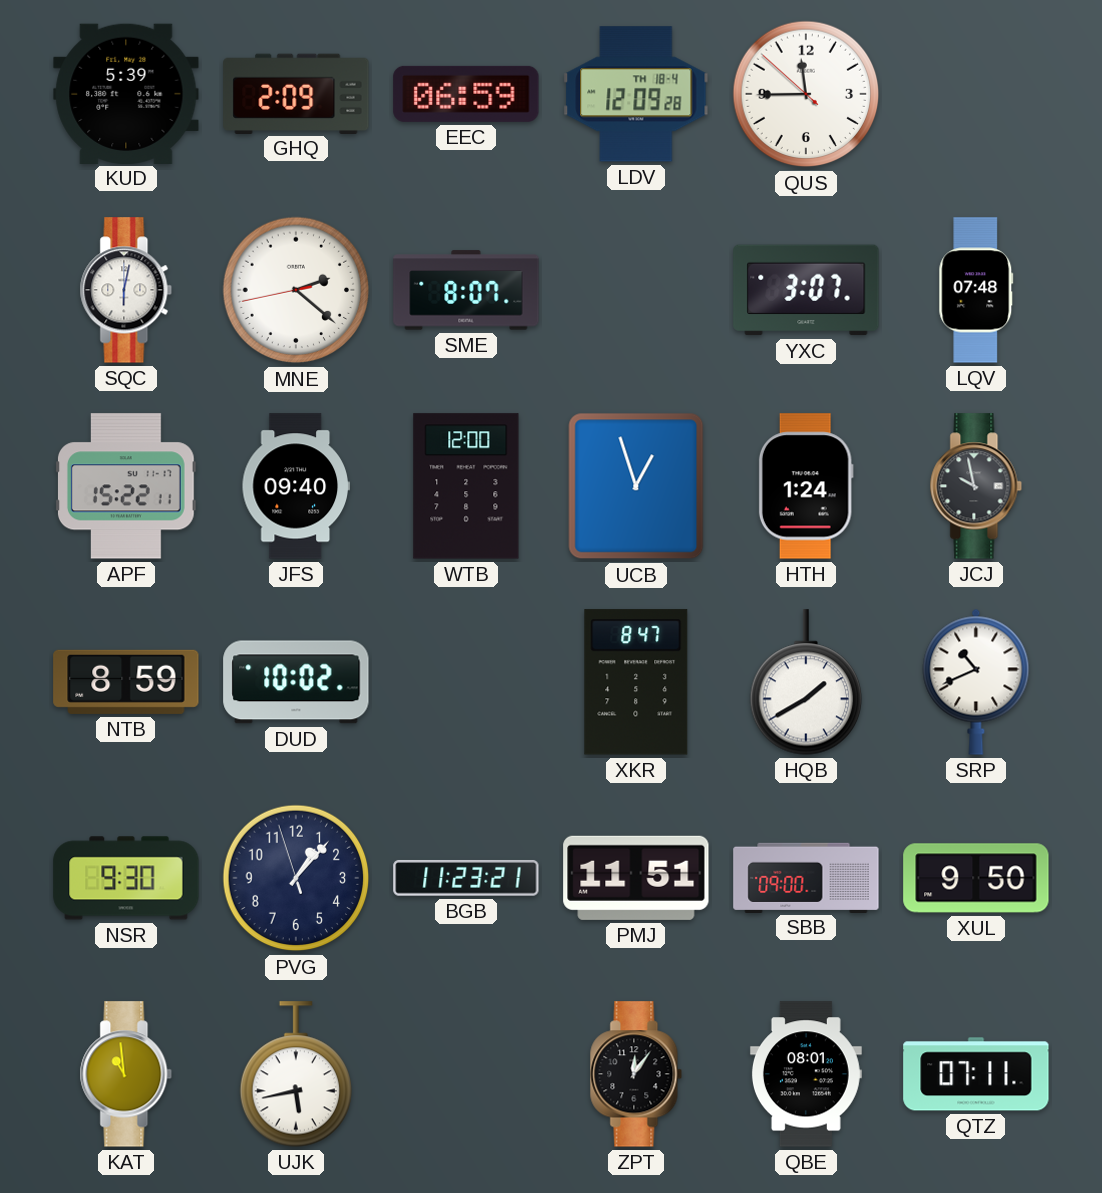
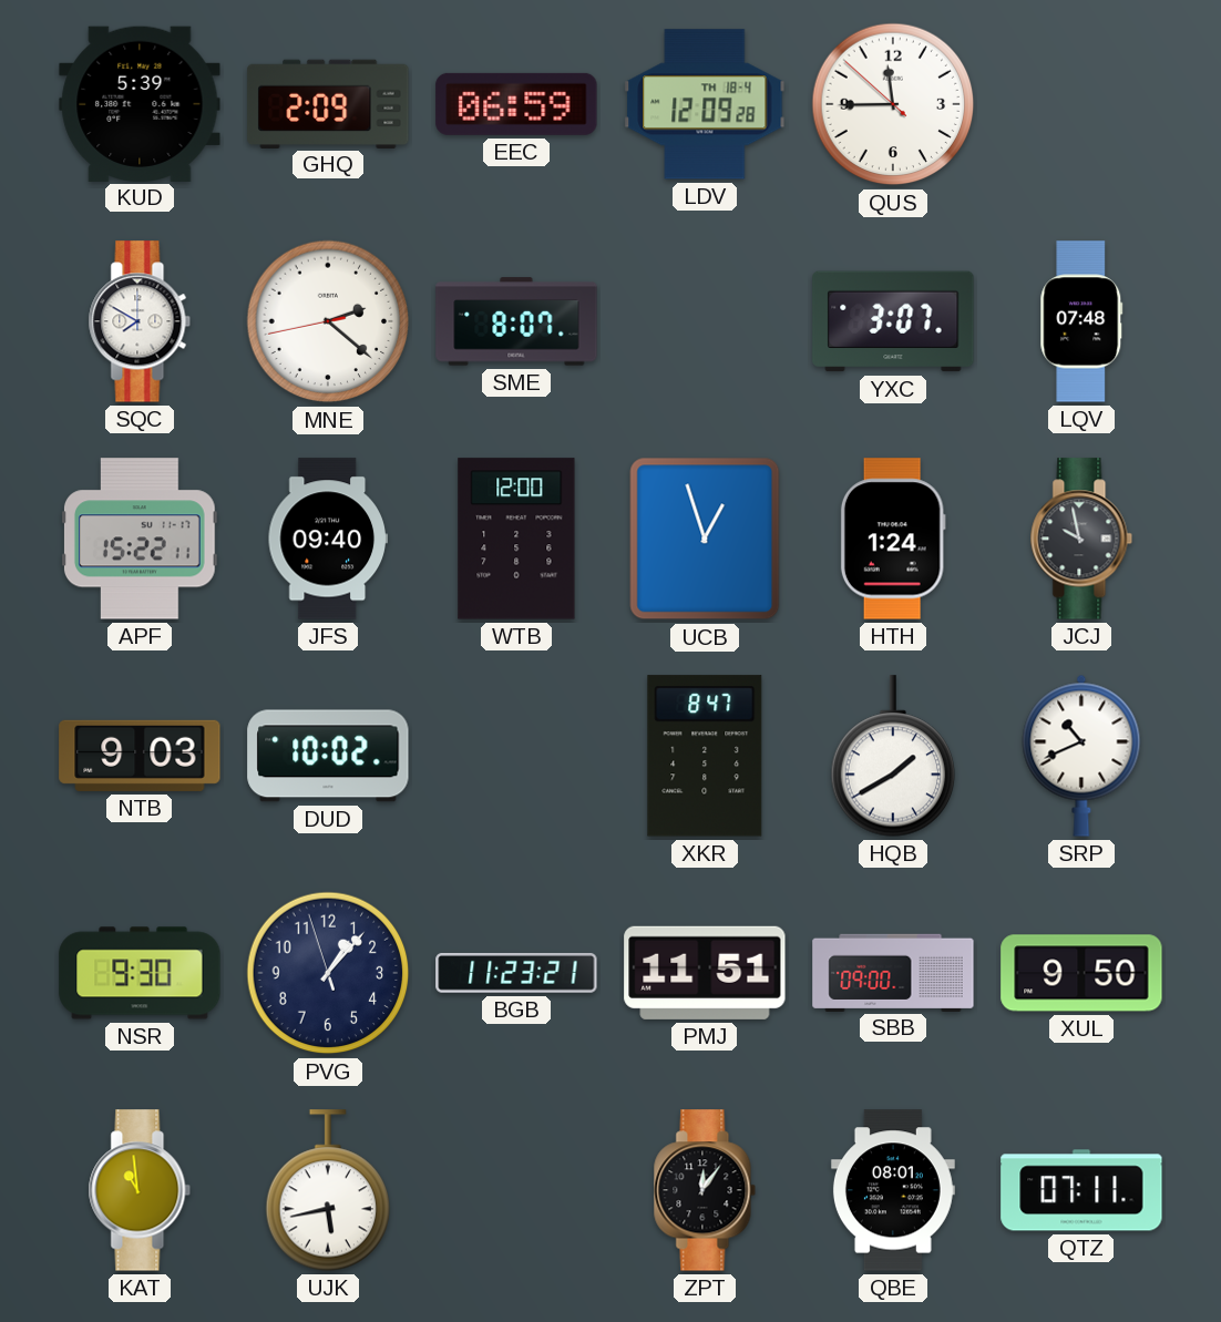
SQC: 6:02 -> 7:50
NTB: 8:59 -> 9:03
